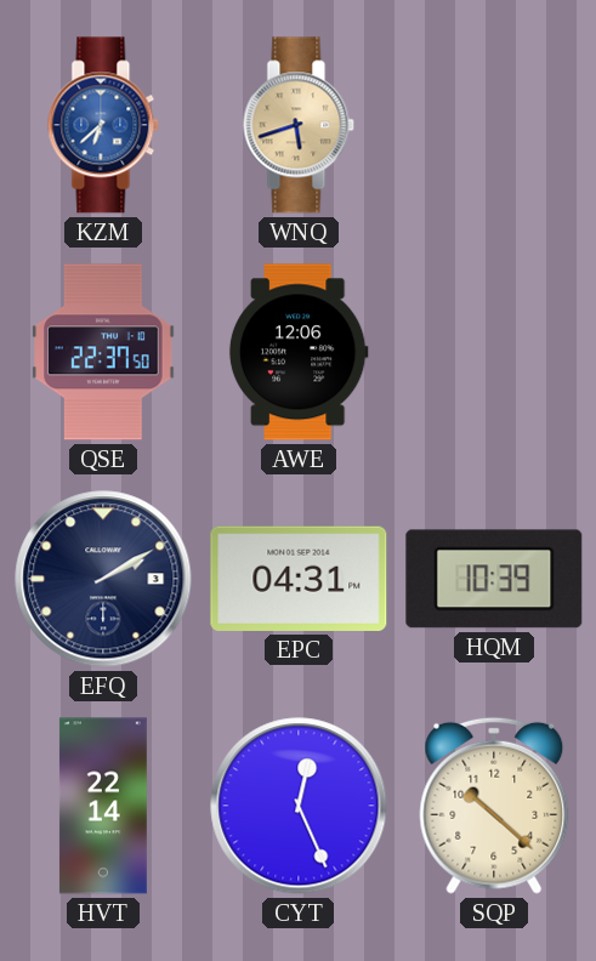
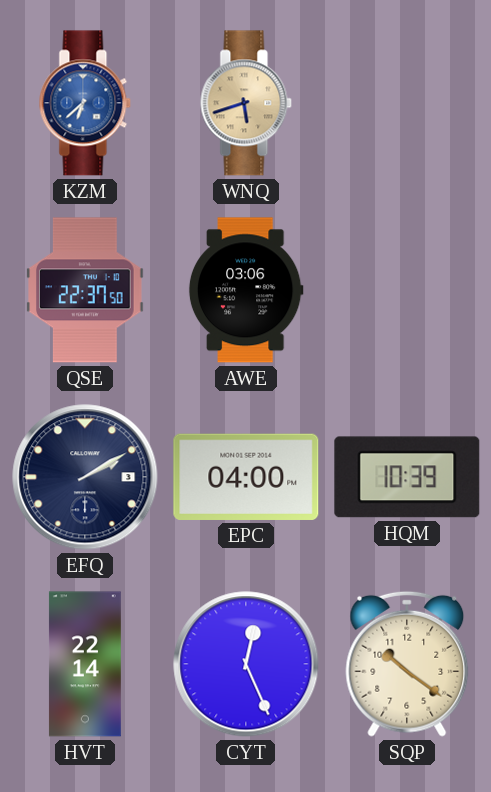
AWE: 12:06 -> 03:06
EPC: 04:31 -> 04:00
SQP: 10:22 -> 10:21
